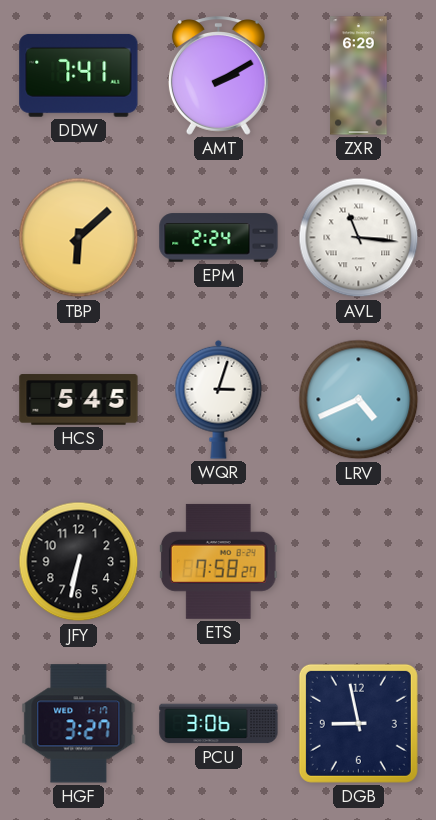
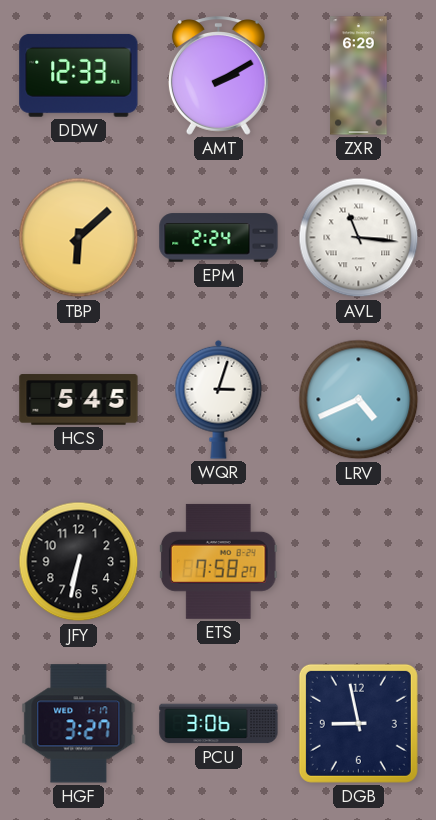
DDW: 7:41 -> 12:33
